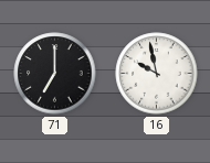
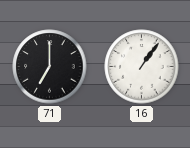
16: 9:58 -> 1:06
